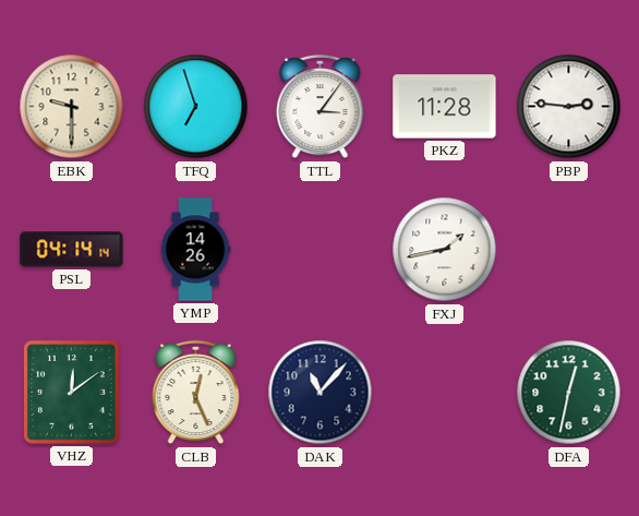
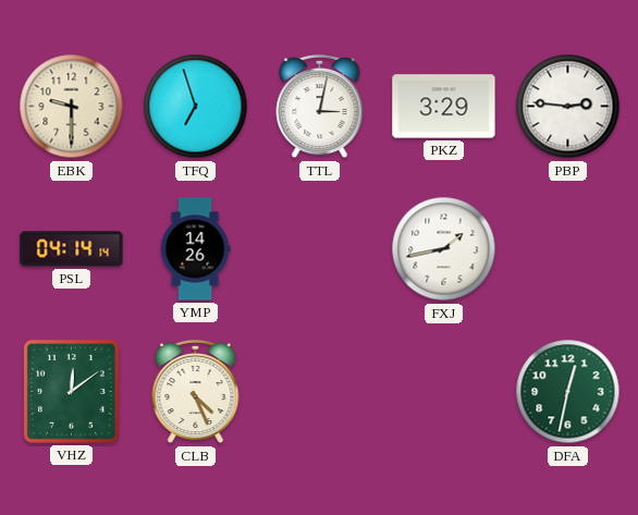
TTL: 3:06 -> 3:02
PKZ: 11:28 -> 3:29
CLB: 12:26 -> 4:26
DAK: 11:07 -> none
